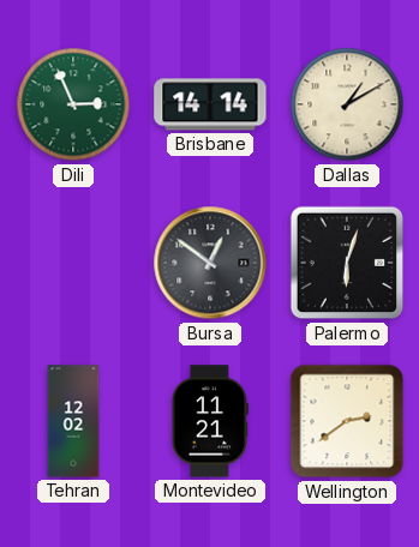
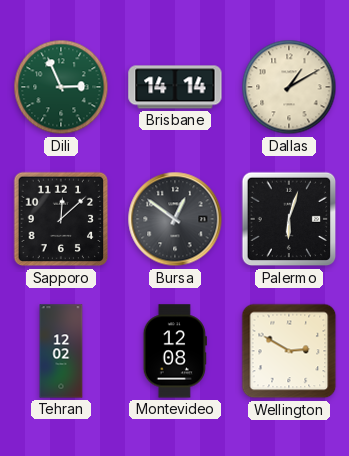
Sapporo: none -> 12:08
Montevideo: 11:21 -> 12:08
Wellington: 2:39 -> 2:50
